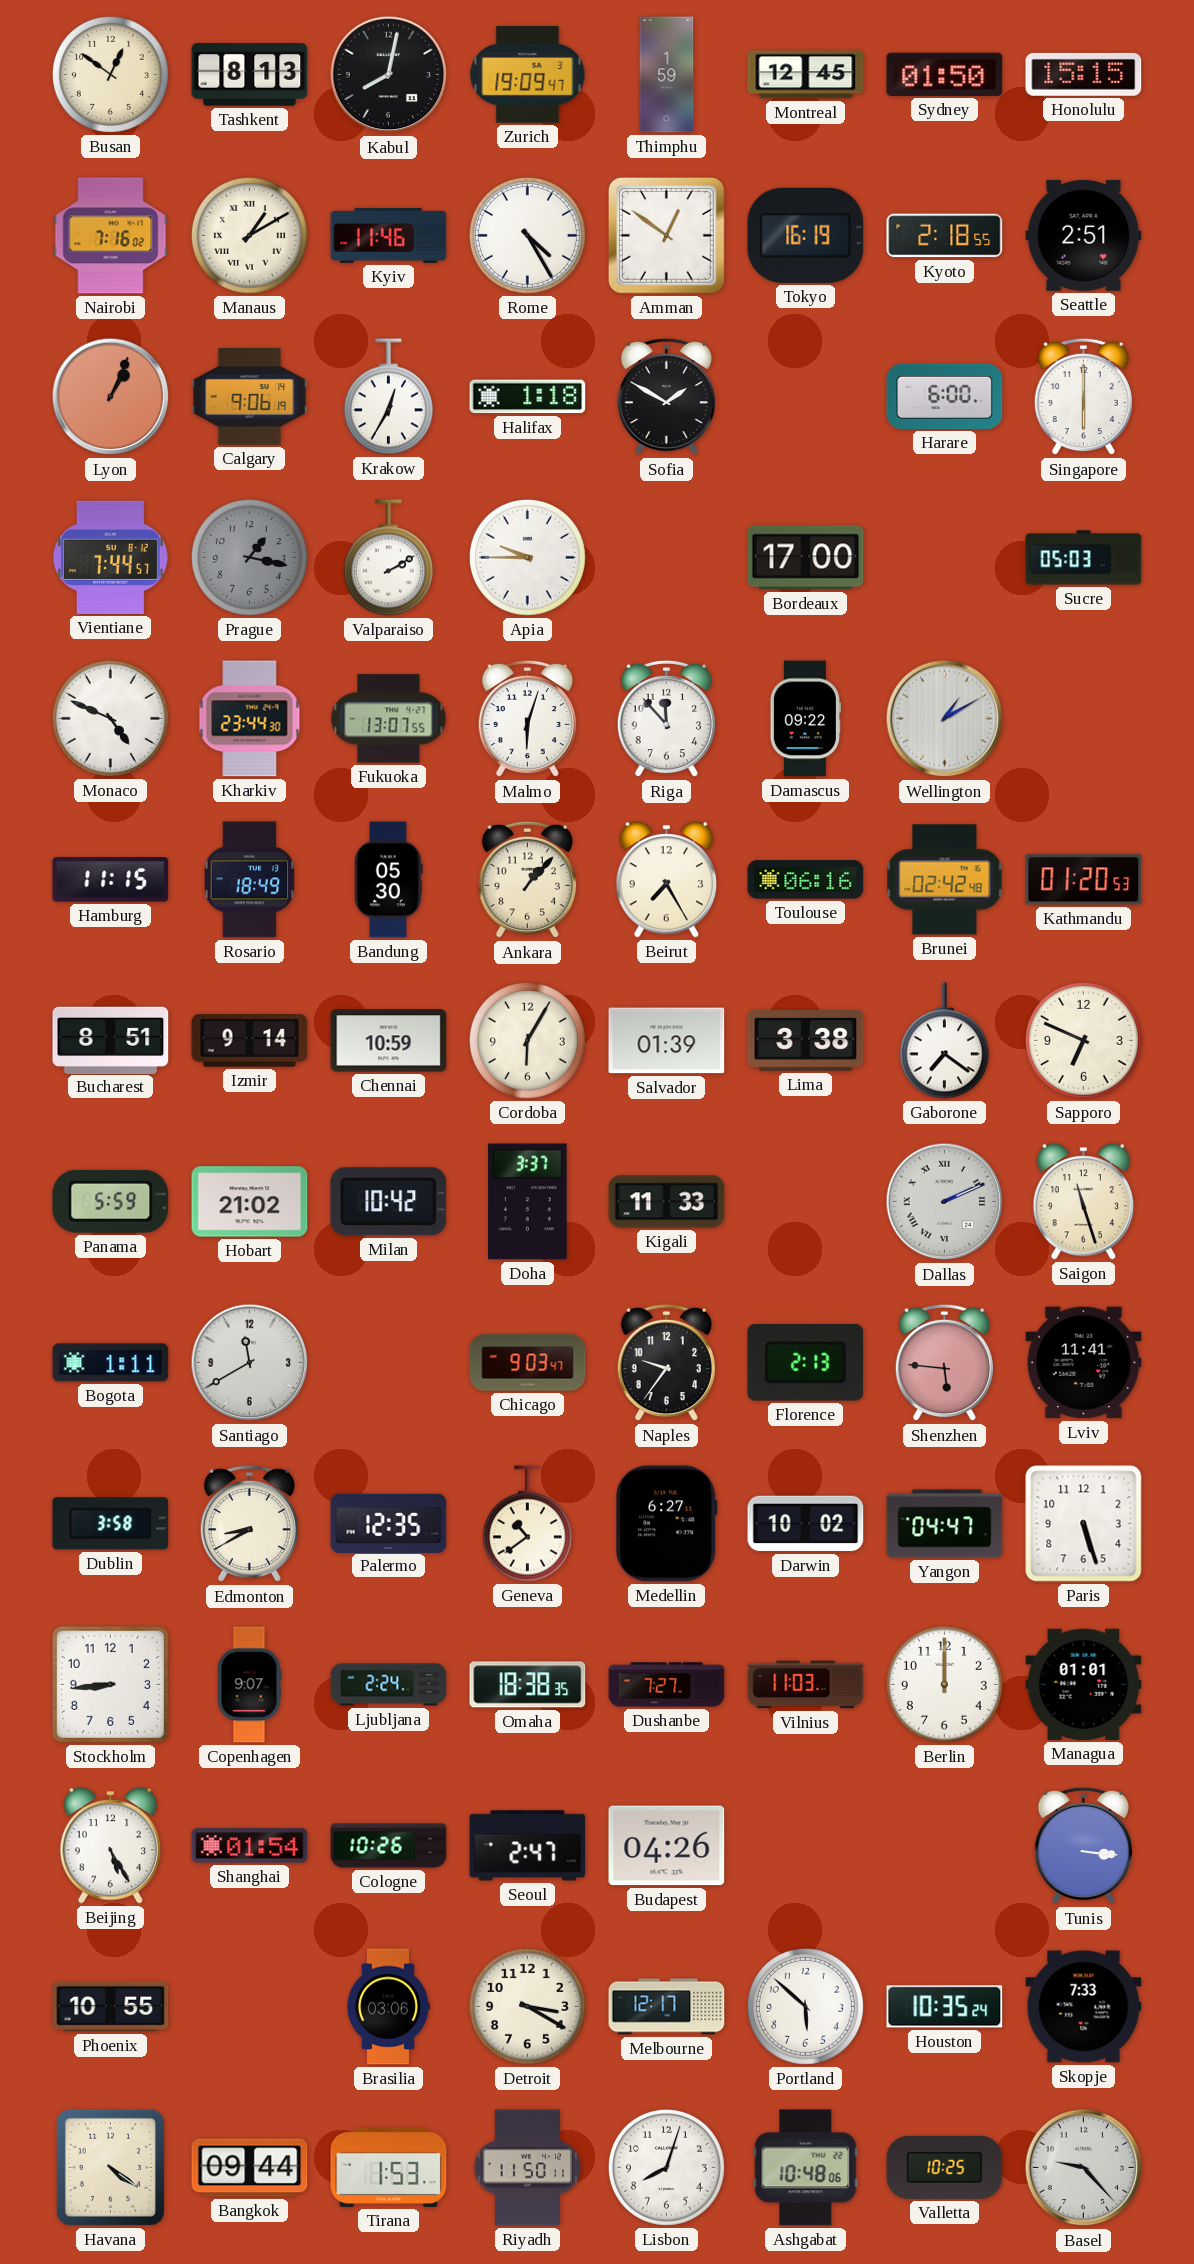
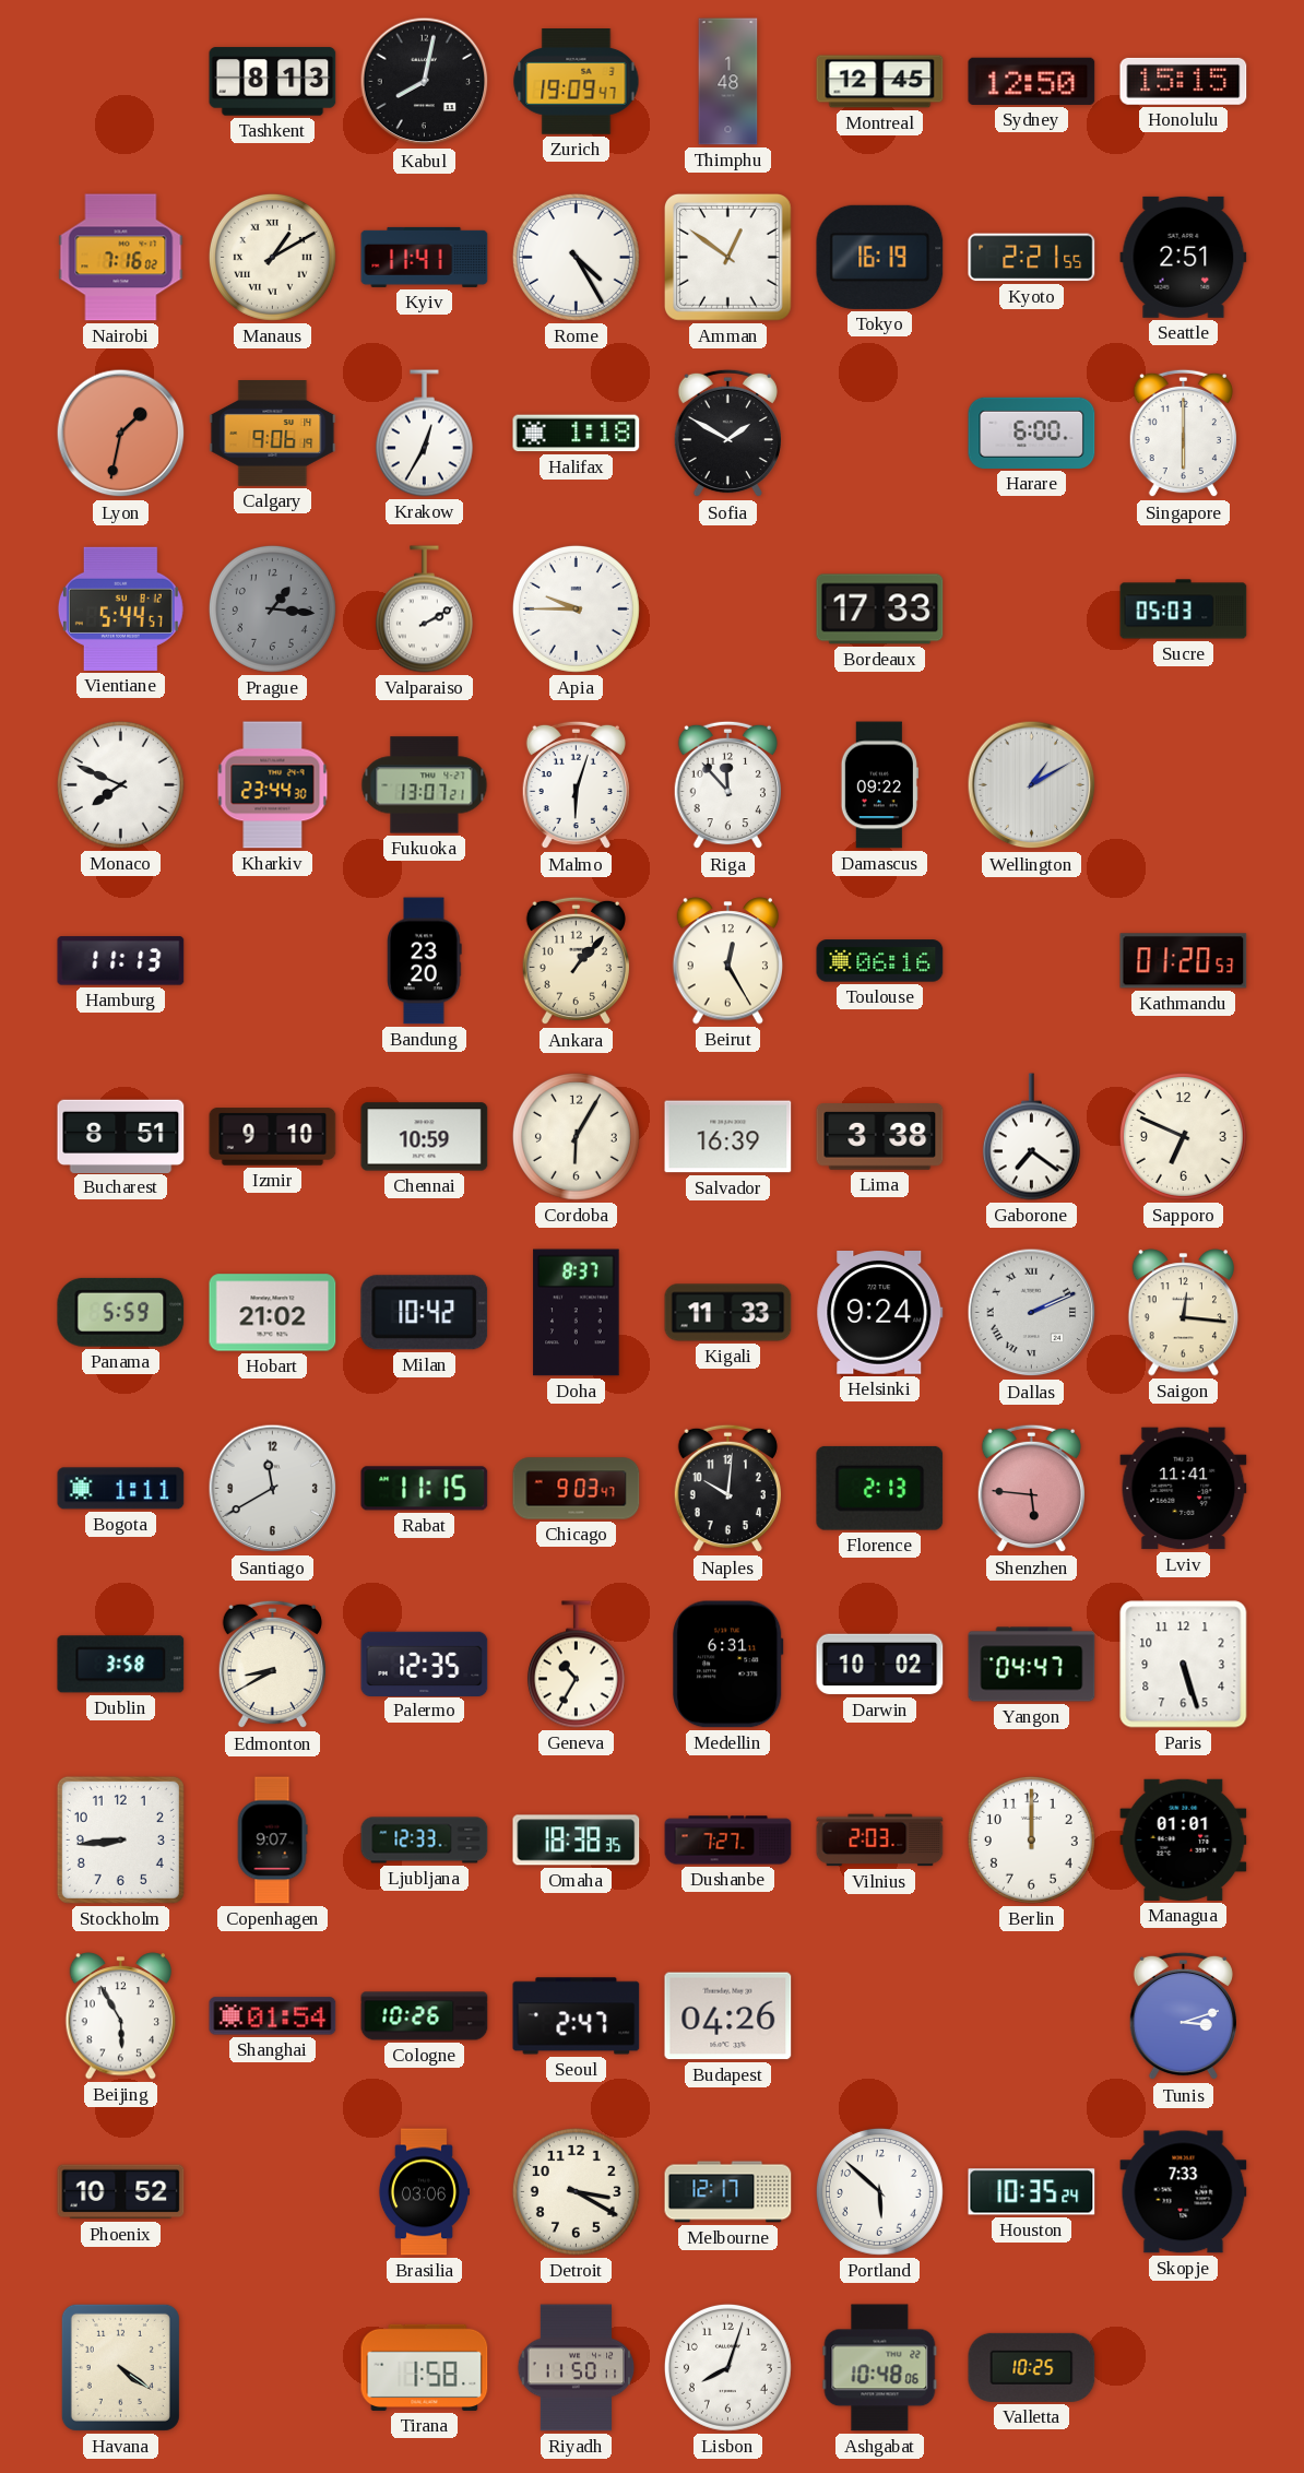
Busan: 12:51 -> none
Thimphu: 1:59 -> 1:48
Sydney: 01:50 -> 12:50
Kyiv: 11:46 -> 11:41
Kyoto: 2:18 -> 2:21
Lyon: 1:04 -> 1:32
Vientiane: 7:44 -> 5:44
Prague: 1:17 -> 1:16
Bordeaux: 17:00 -> 17:33
Monaco: 4:49 -> 7:49
Fukuoka: 13:07:55 -> 13:07:21
Hamburg: 11:15 -> 11:13
Rosario: 18:49 -> none
Bandung: 05:30 -> 23:20
Beirut: 7:25 -> 12:25
Brunei: 02:42 -> none
Izmir: 9:14 -> 9:10
Salvador: 01:39 -> 16:39
Doha: 3:37 -> 8:37
Helsinki: none -> 9:24
Saigon: 11:27 -> 12:16
Rabat: none -> 11:15
Naples: 9:36 -> 10:01
Geneva: 10:39 -> 10:35
Medellin: 6:27 -> 6:31
Ljubljana: 2:24 -> 12:33
Vilnius: 11:03 -> 2:03
Beijing: 5:25 -> 5:55
Tunis: 3:16 -> 3:12
Phoenix: 10:55 -> 10:52
Bangkok: 09:44 -> none
Tirana: 1:53 -> 1:58
Basel: 9:23 -> none
